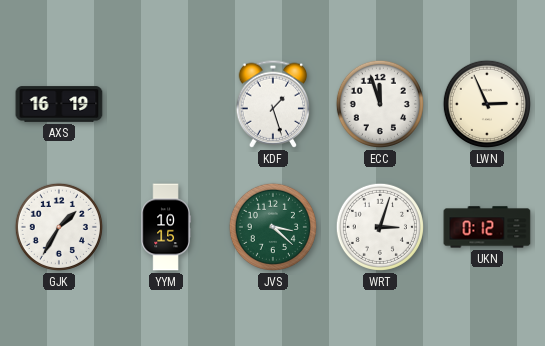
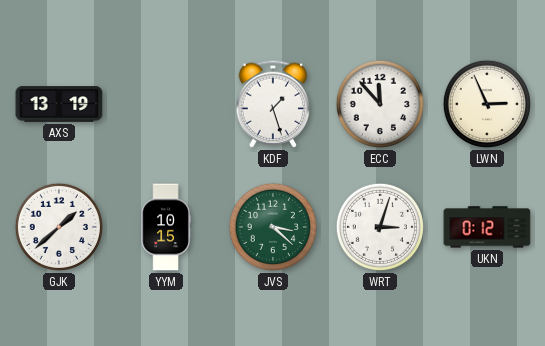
AXS: 16:19 -> 13:19
ECC: 11:57 -> 11:53
GJK: 1:35 -> 1:38
